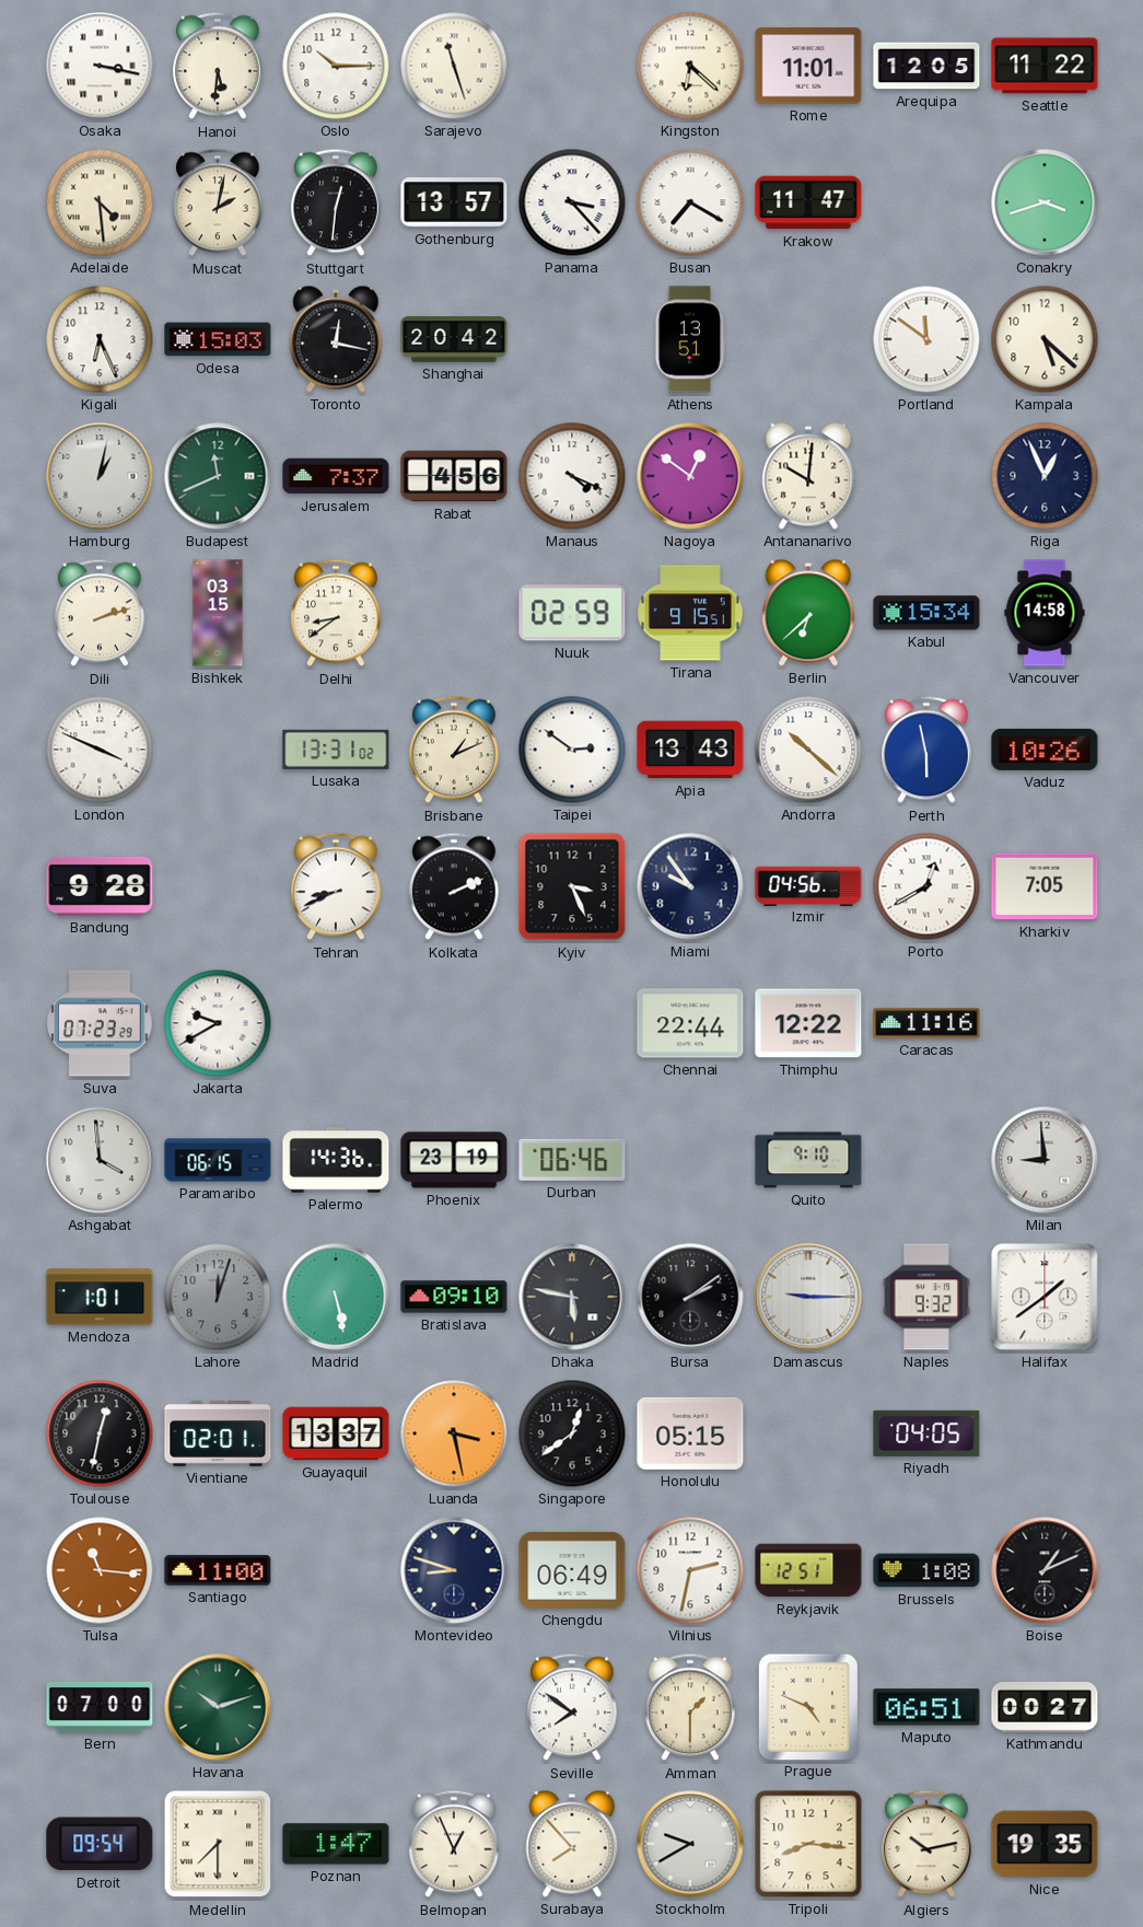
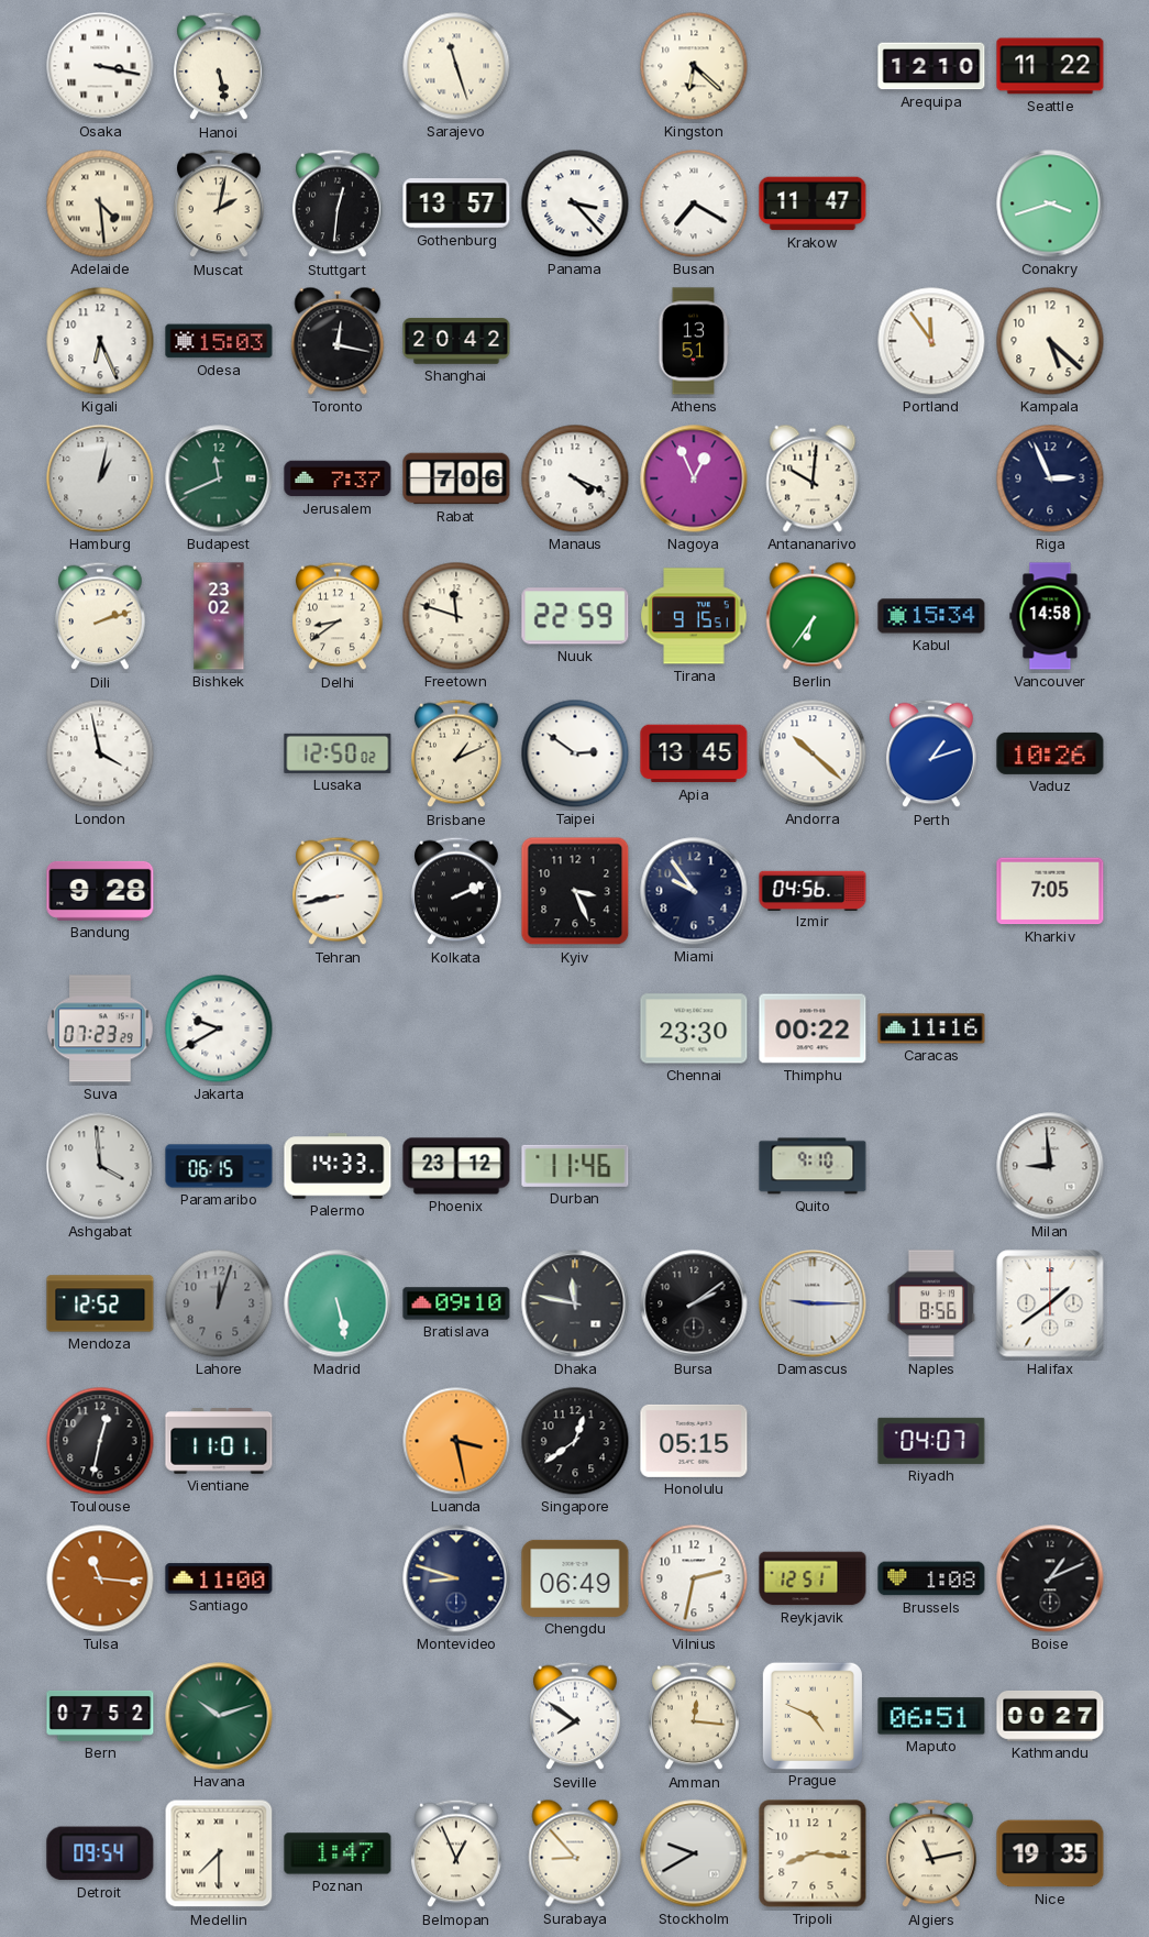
Hanoi: 5:31 -> 5:28
Oslo: 10:15 -> none
Rome: 11:01 -> none
Arequipa: 12:05 -> 12:10
Portland: 11:51 -> 11:54
Rabat: 4:56 -> 7:06
Nagoya: 12:51 -> 12:56
Riga: 12:56 -> 2:56
Bishkek: 03:15 -> 23:02
Freetown: none -> 11:48
Nuuk: 02:59 -> 22:59
Berlin: 6:38 -> 6:36
London: 3:49 -> 3:58
Lusaka: 13:31 -> 12:50
Apia: 13:43 -> 13:45
Perth: 5:58 -> 1:12
Tehran: 8:41 -> 8:43
Porto: 12:40 -> none
Chennai: 22:44 -> 23:30
Thimphu: 12:22 -> 00:22
Palermo: 14:36 -> 14:33
Phoenix: 23:19 -> 23:12
Durban: 06:46 -> 11:46
Mendoza: 1:01 -> 12:52
Dhaka: 5:47 -> 11:47
Naples: 9:32 -> 8:56
Vientiane: 02:01 -> 11:01
Guayaquil: 13:37 -> none
Riyadh: 04:05 -> 04:07
Bern: 07:00 -> 07:52
Amman: 1:30 -> 12:16
Surabaya: 7:53 -> 8:53
Algiers: 10:13 -> 11:13
